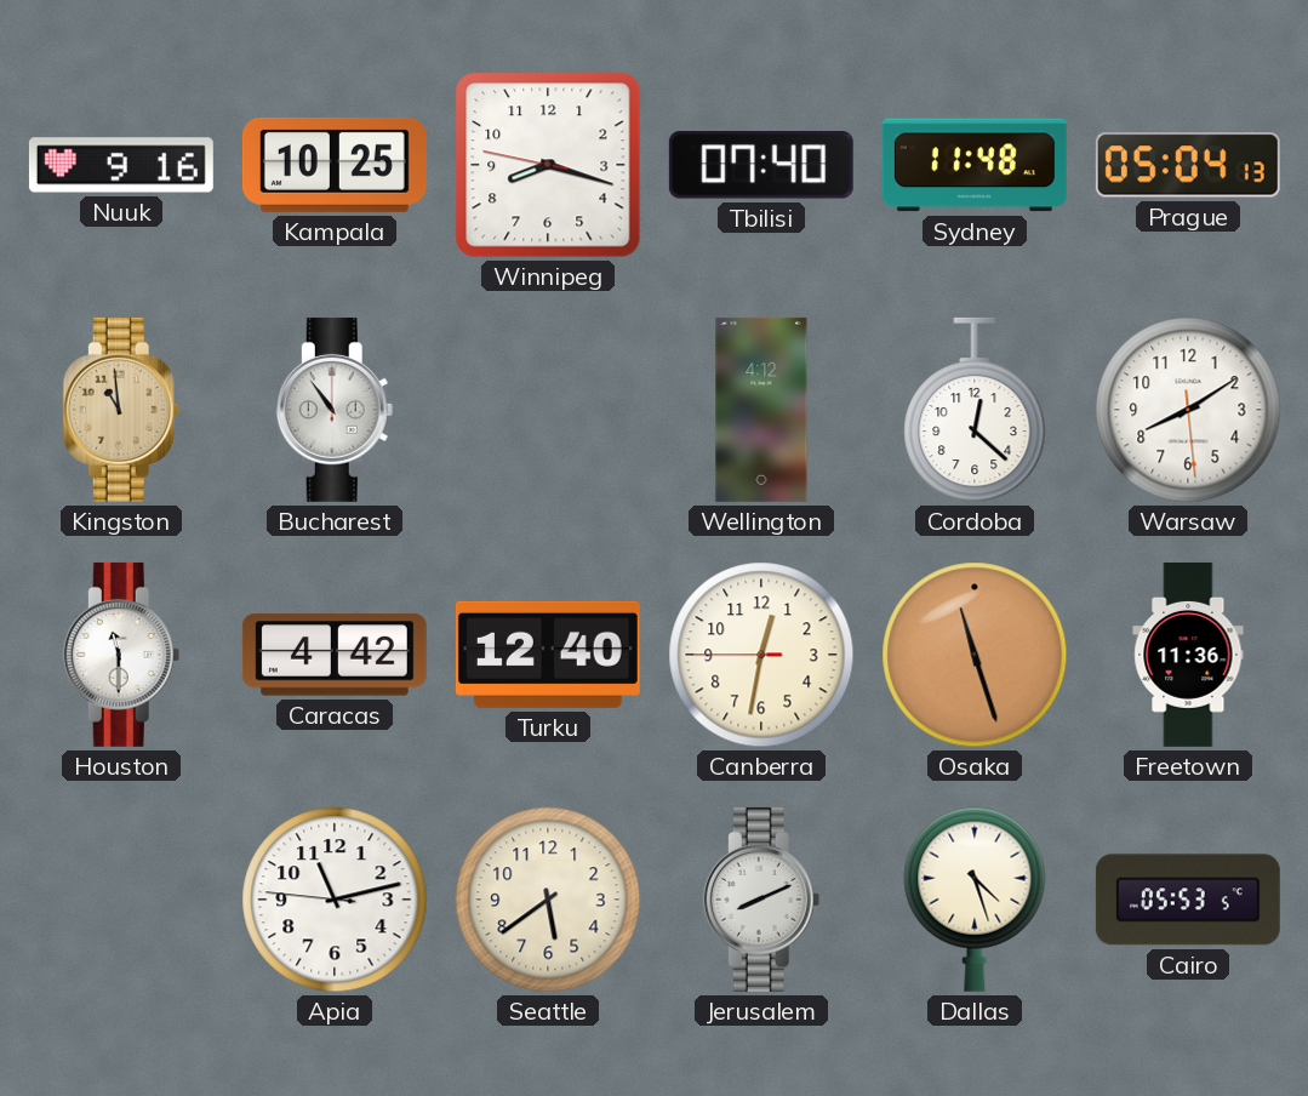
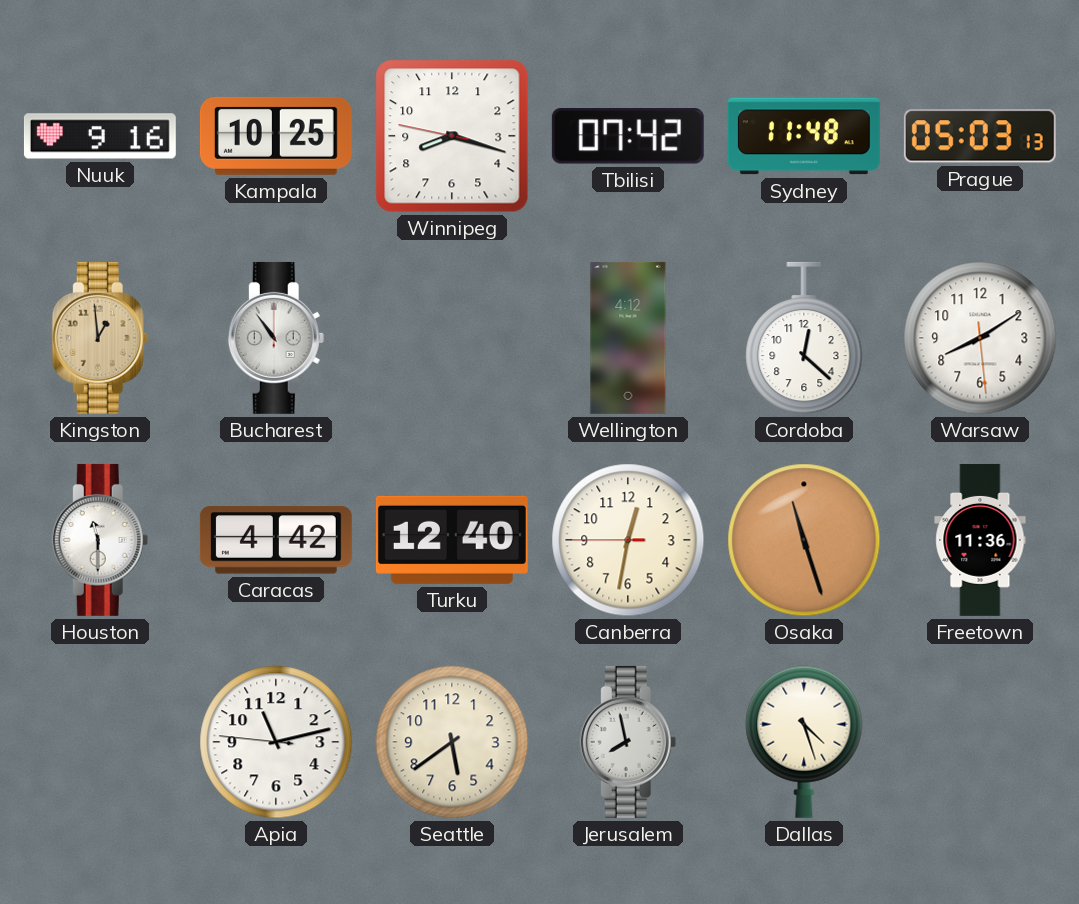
Tbilisi: 07:40 -> 07:42
Prague: 05:04 -> 05:03
Kingston: 10:59 -> 12:59
Jerusalem: 8:11 -> 7:58
Cairo: 05:53 -> none
